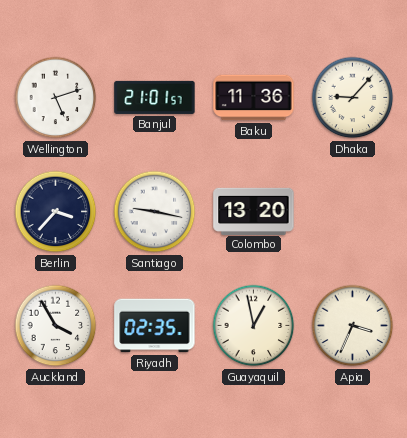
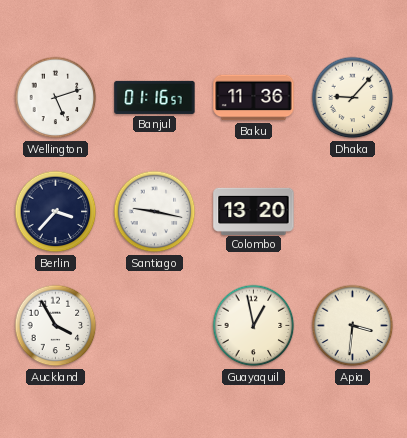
Banjul: 21:01 -> 01:16
Riyadh: 02:35 -> none
Apia: 3:34 -> 3:31
